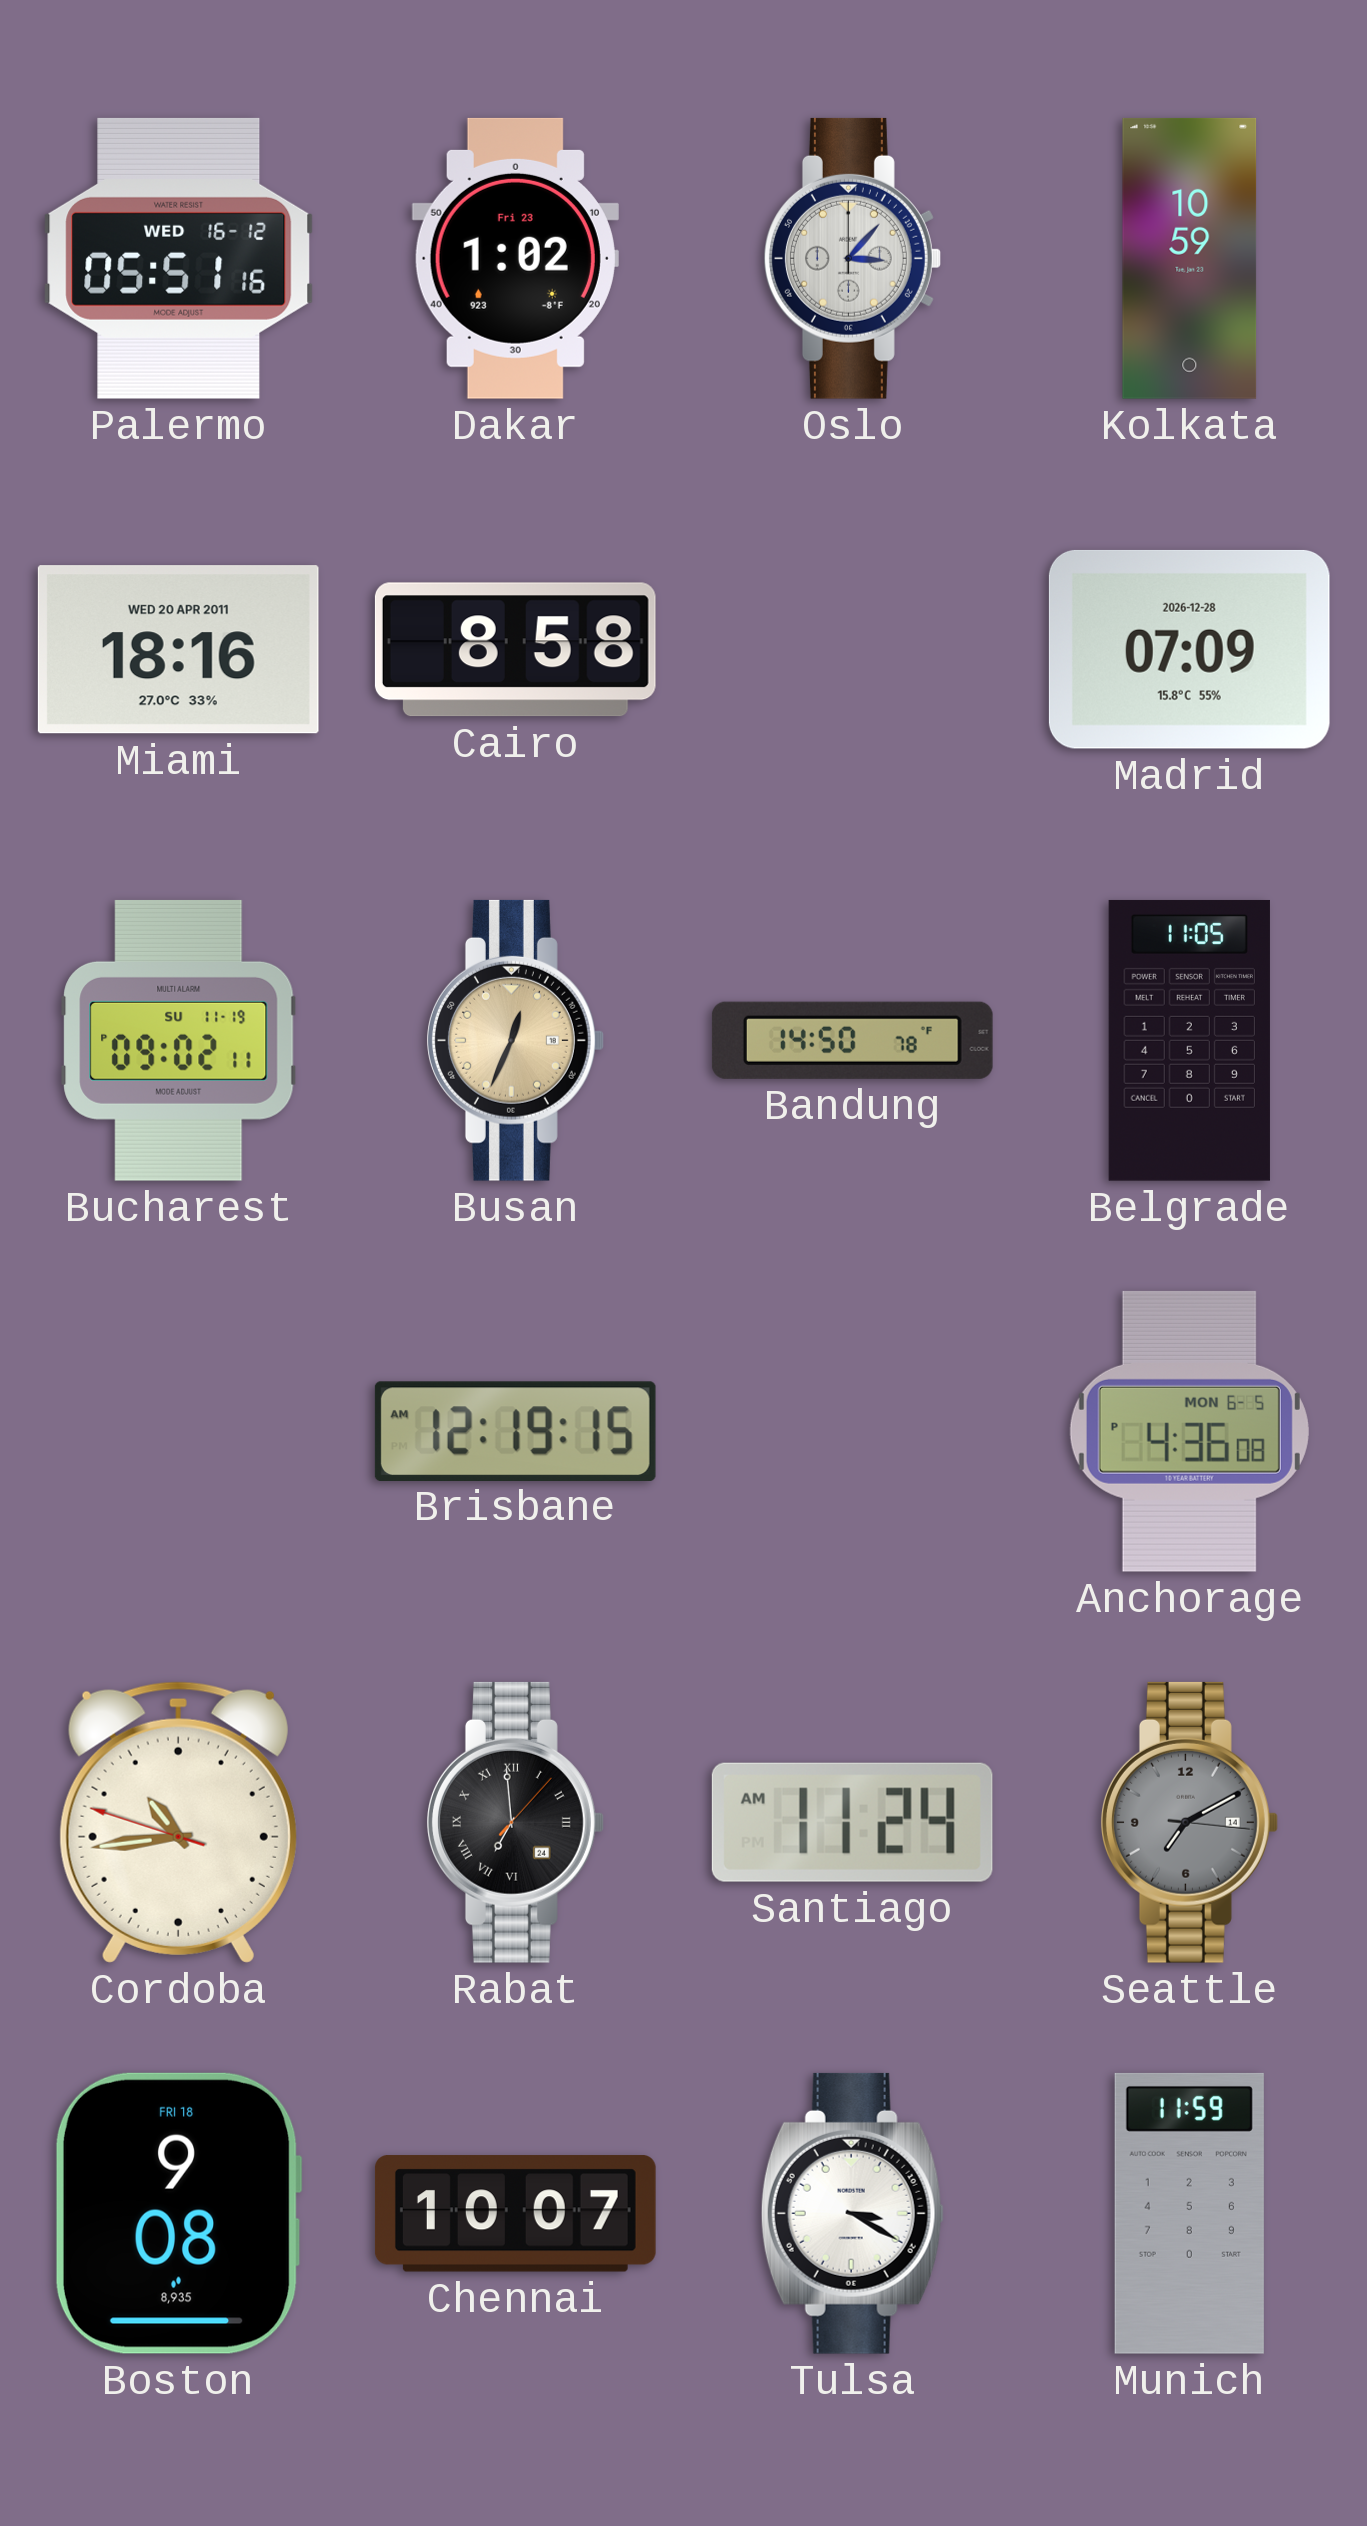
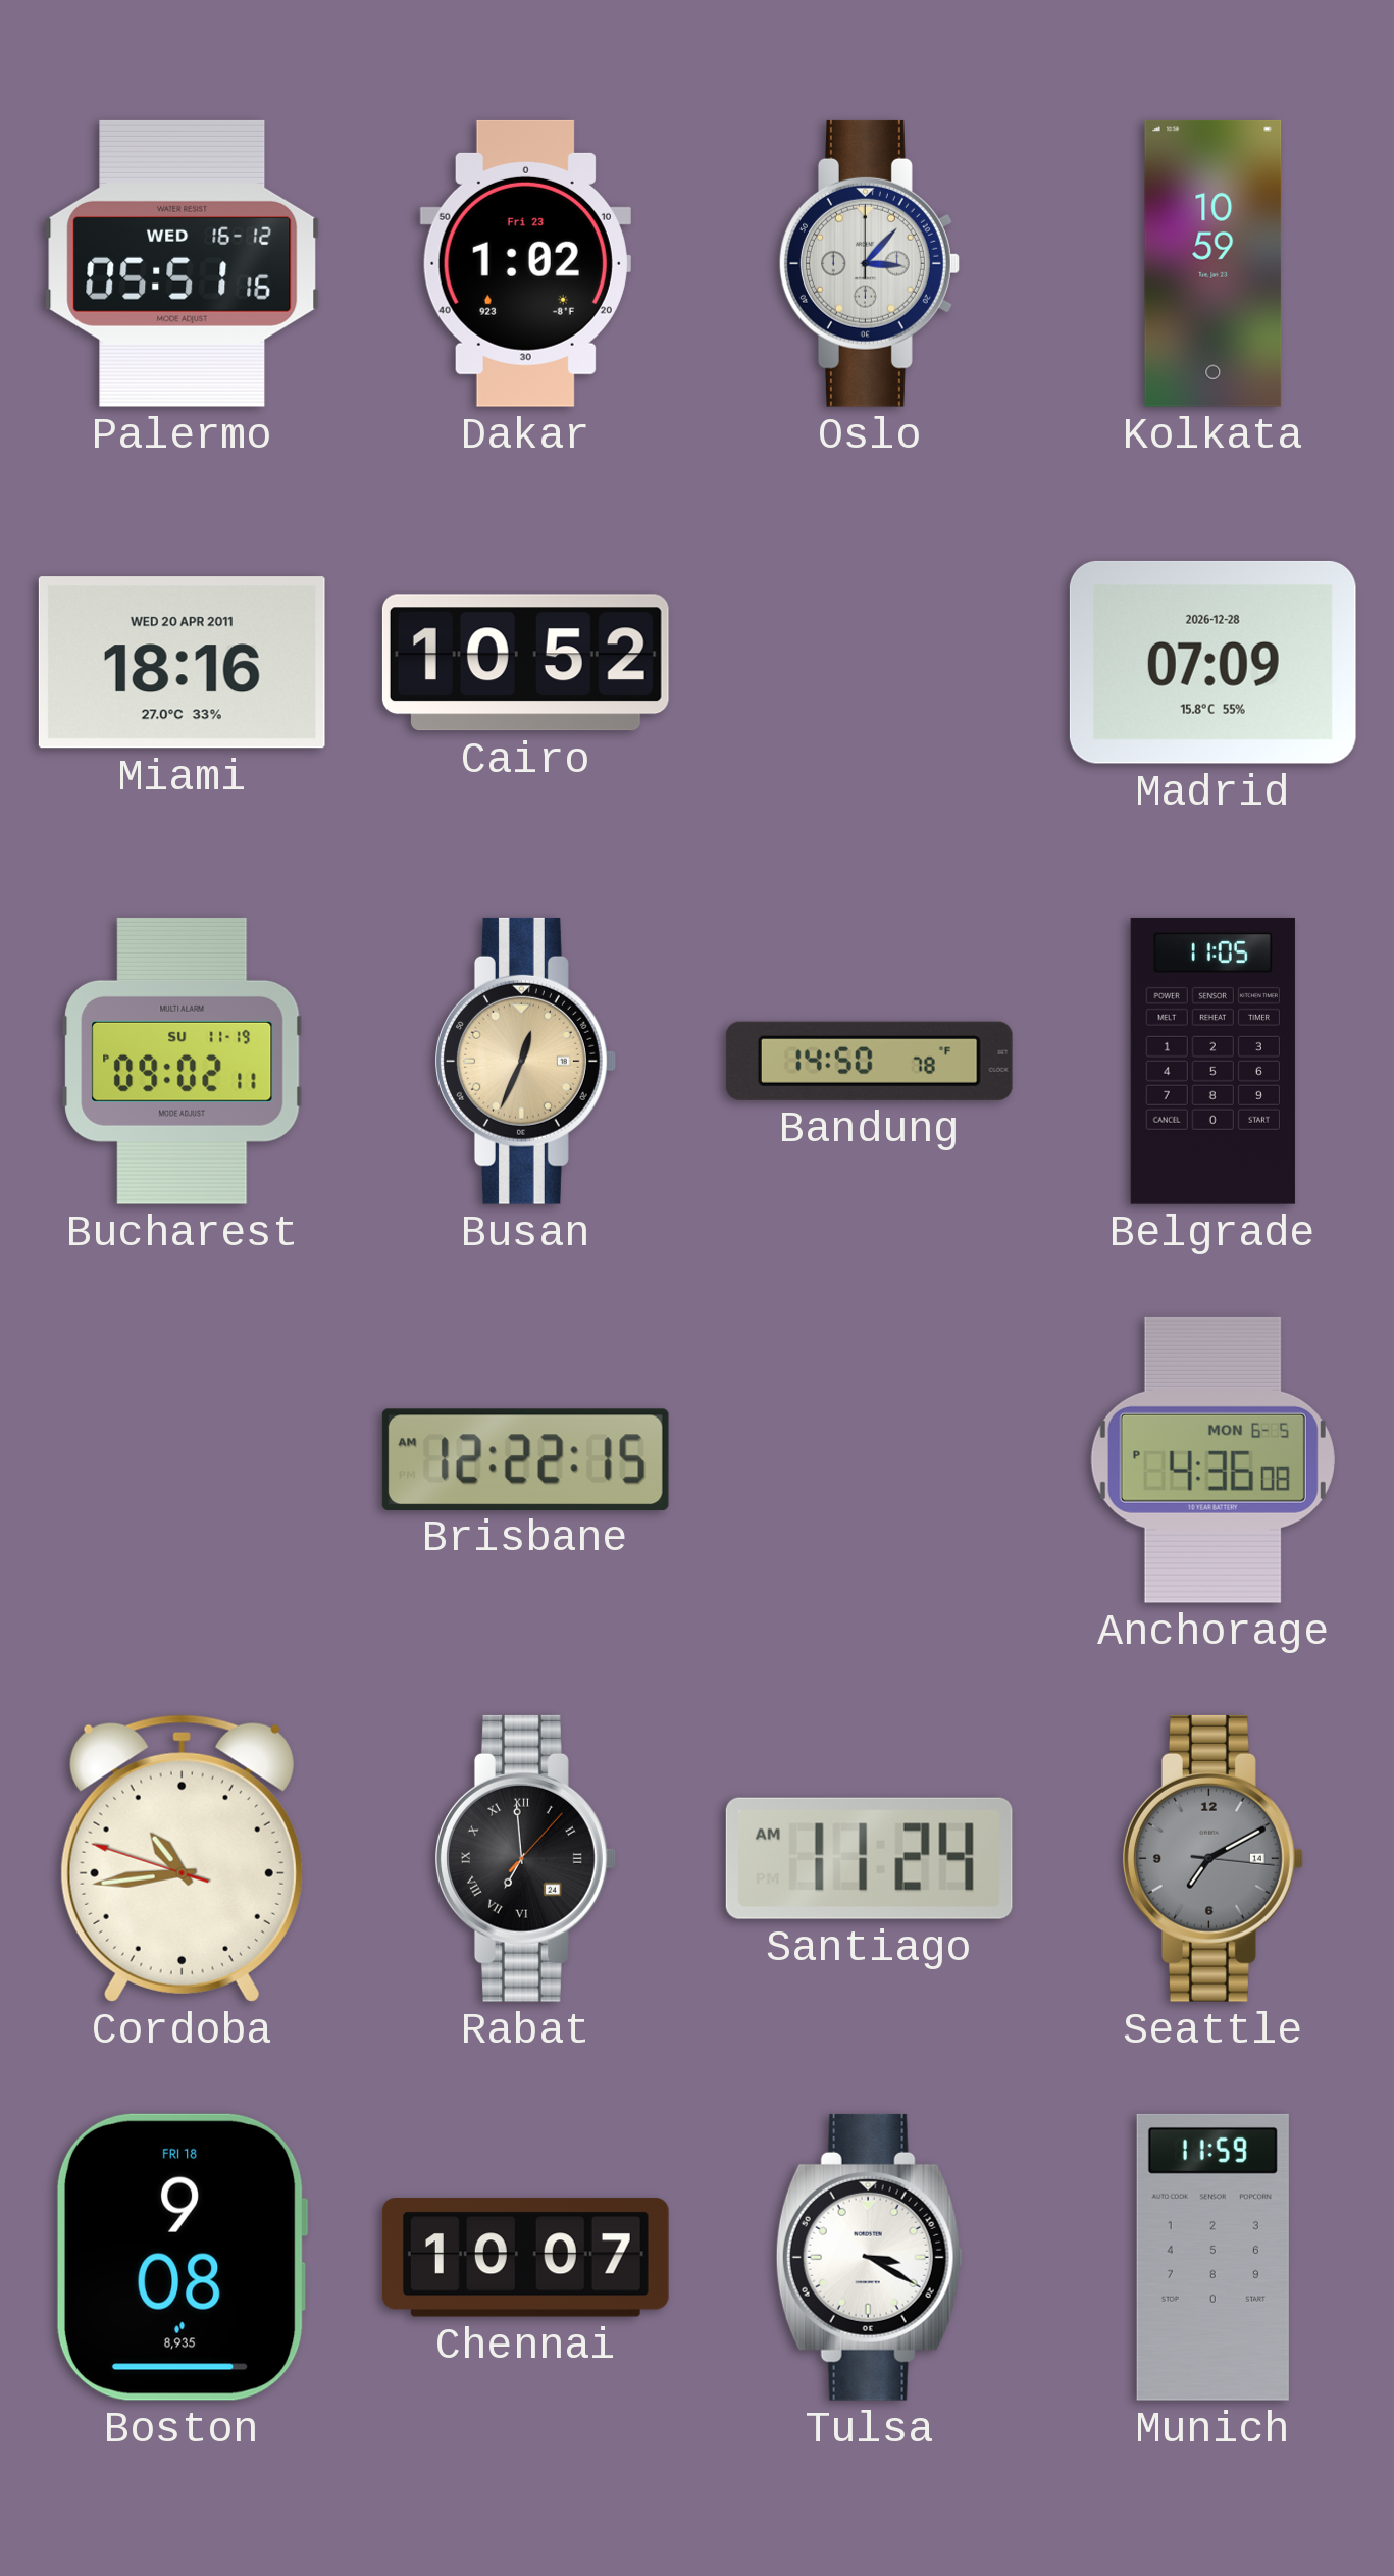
Cairo: 8:58 -> 10:52
Brisbane: 12:19 -> 12:22
